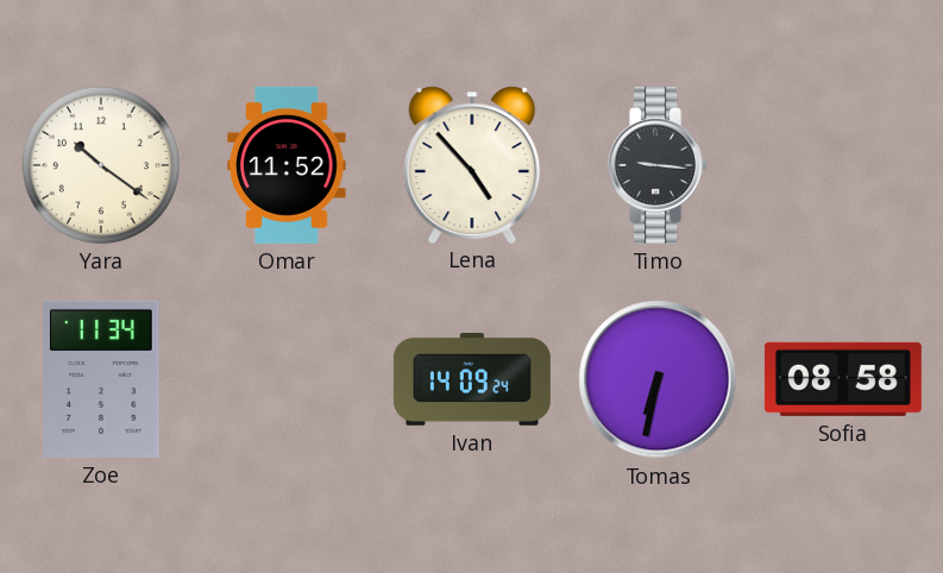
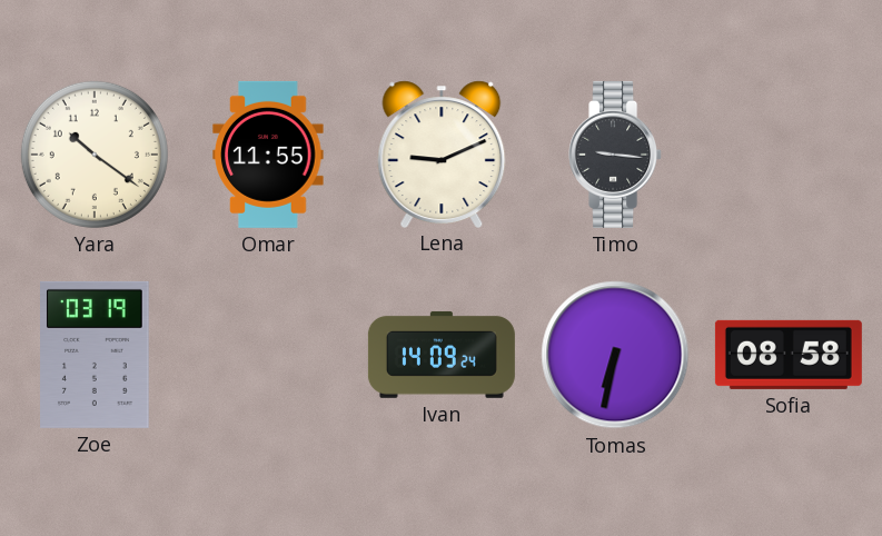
Omar: 11:52 -> 11:55
Lena: 4:53 -> 9:11
Zoe: 11:34 -> 03:19
